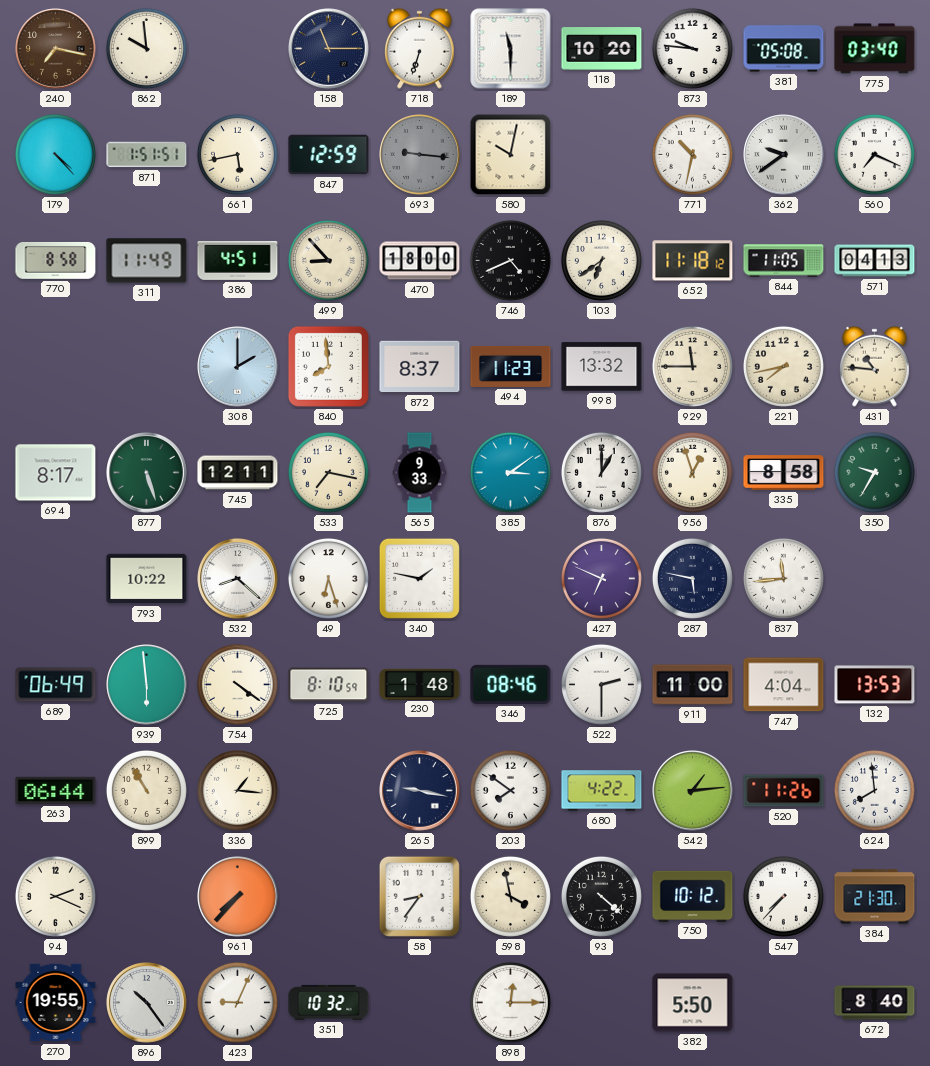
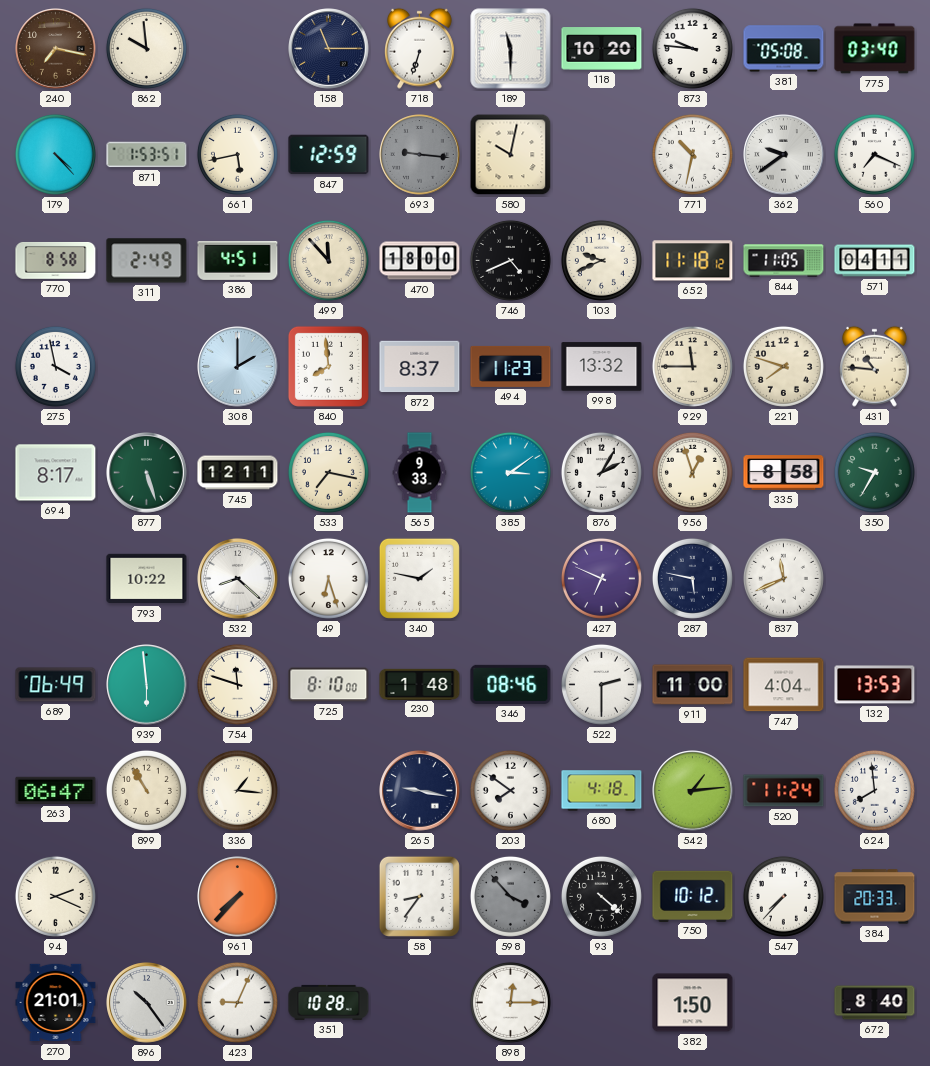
871: 1:51 -> 1:53
311: 11:49 -> 2:49
499: 8:53 -> 11:53
103: 6:39 -> 9:41
571: 04:13 -> 04:11
275: none -> 3:58
221: 7:43 -> 7:48
876: 1:00 -> 2:05
837: 11:44 -> 11:41
754: 4:21 -> 11:48
725: 8:10:59 -> 8:10:00
263: 06:44 -> 06:47
680: 4:22 -> 4:18
520: 11:26 -> 11:24
598: 3:58 -> 3:53
598 dial: cream -> grey
384: 21:30 -> 20:33
270: 19:55 -> 21:01
351: 10:32 -> 10:28
382: 5:50 -> 1:50
